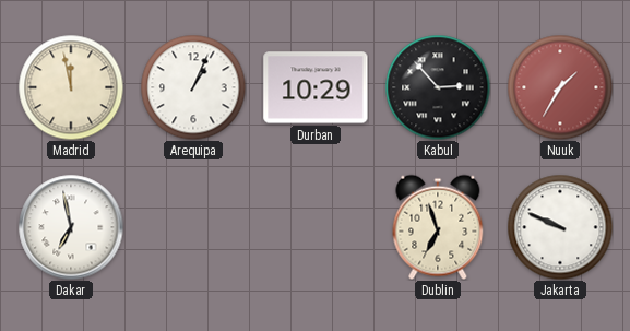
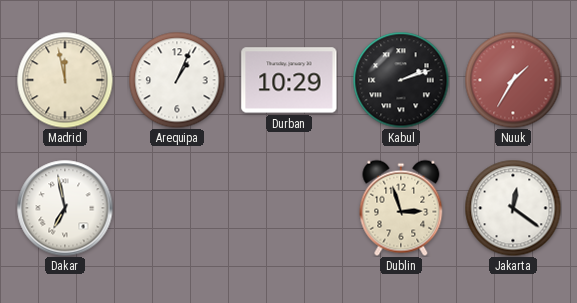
Kabul: 2:53 -> 2:12
Dublin: 6:57 -> 2:57
Jakarta: 9:49 -> 12:21
